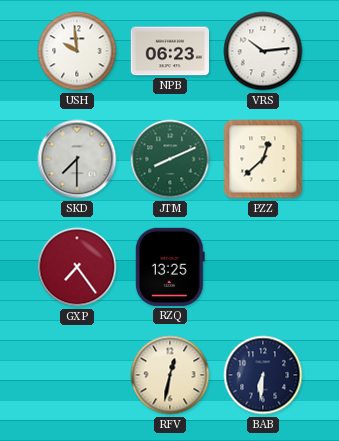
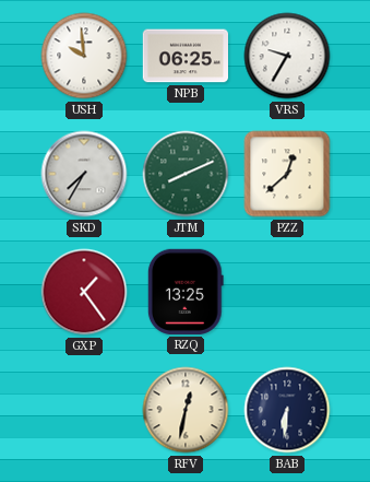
NPB: 06:23 -> 06:25
VRS: 10:14 -> 9:35
SKD: 7:30 -> 7:35
GXP: 7:24 -> 1:24
